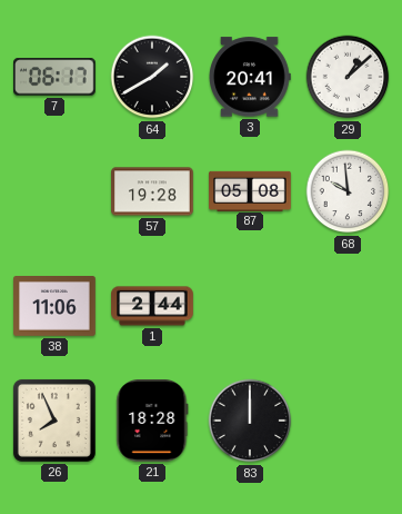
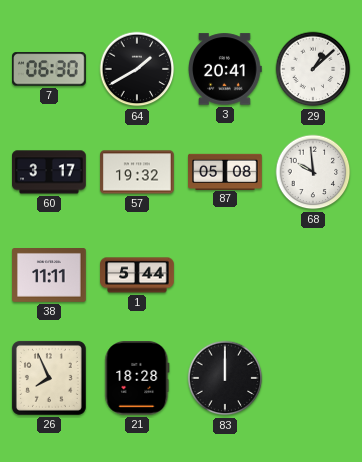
7: 06:17 -> 06:30
60: none -> 3:17
57: 19:28 -> 19:32
38: 11:06 -> 11:11
1: 2:44 -> 5:44
